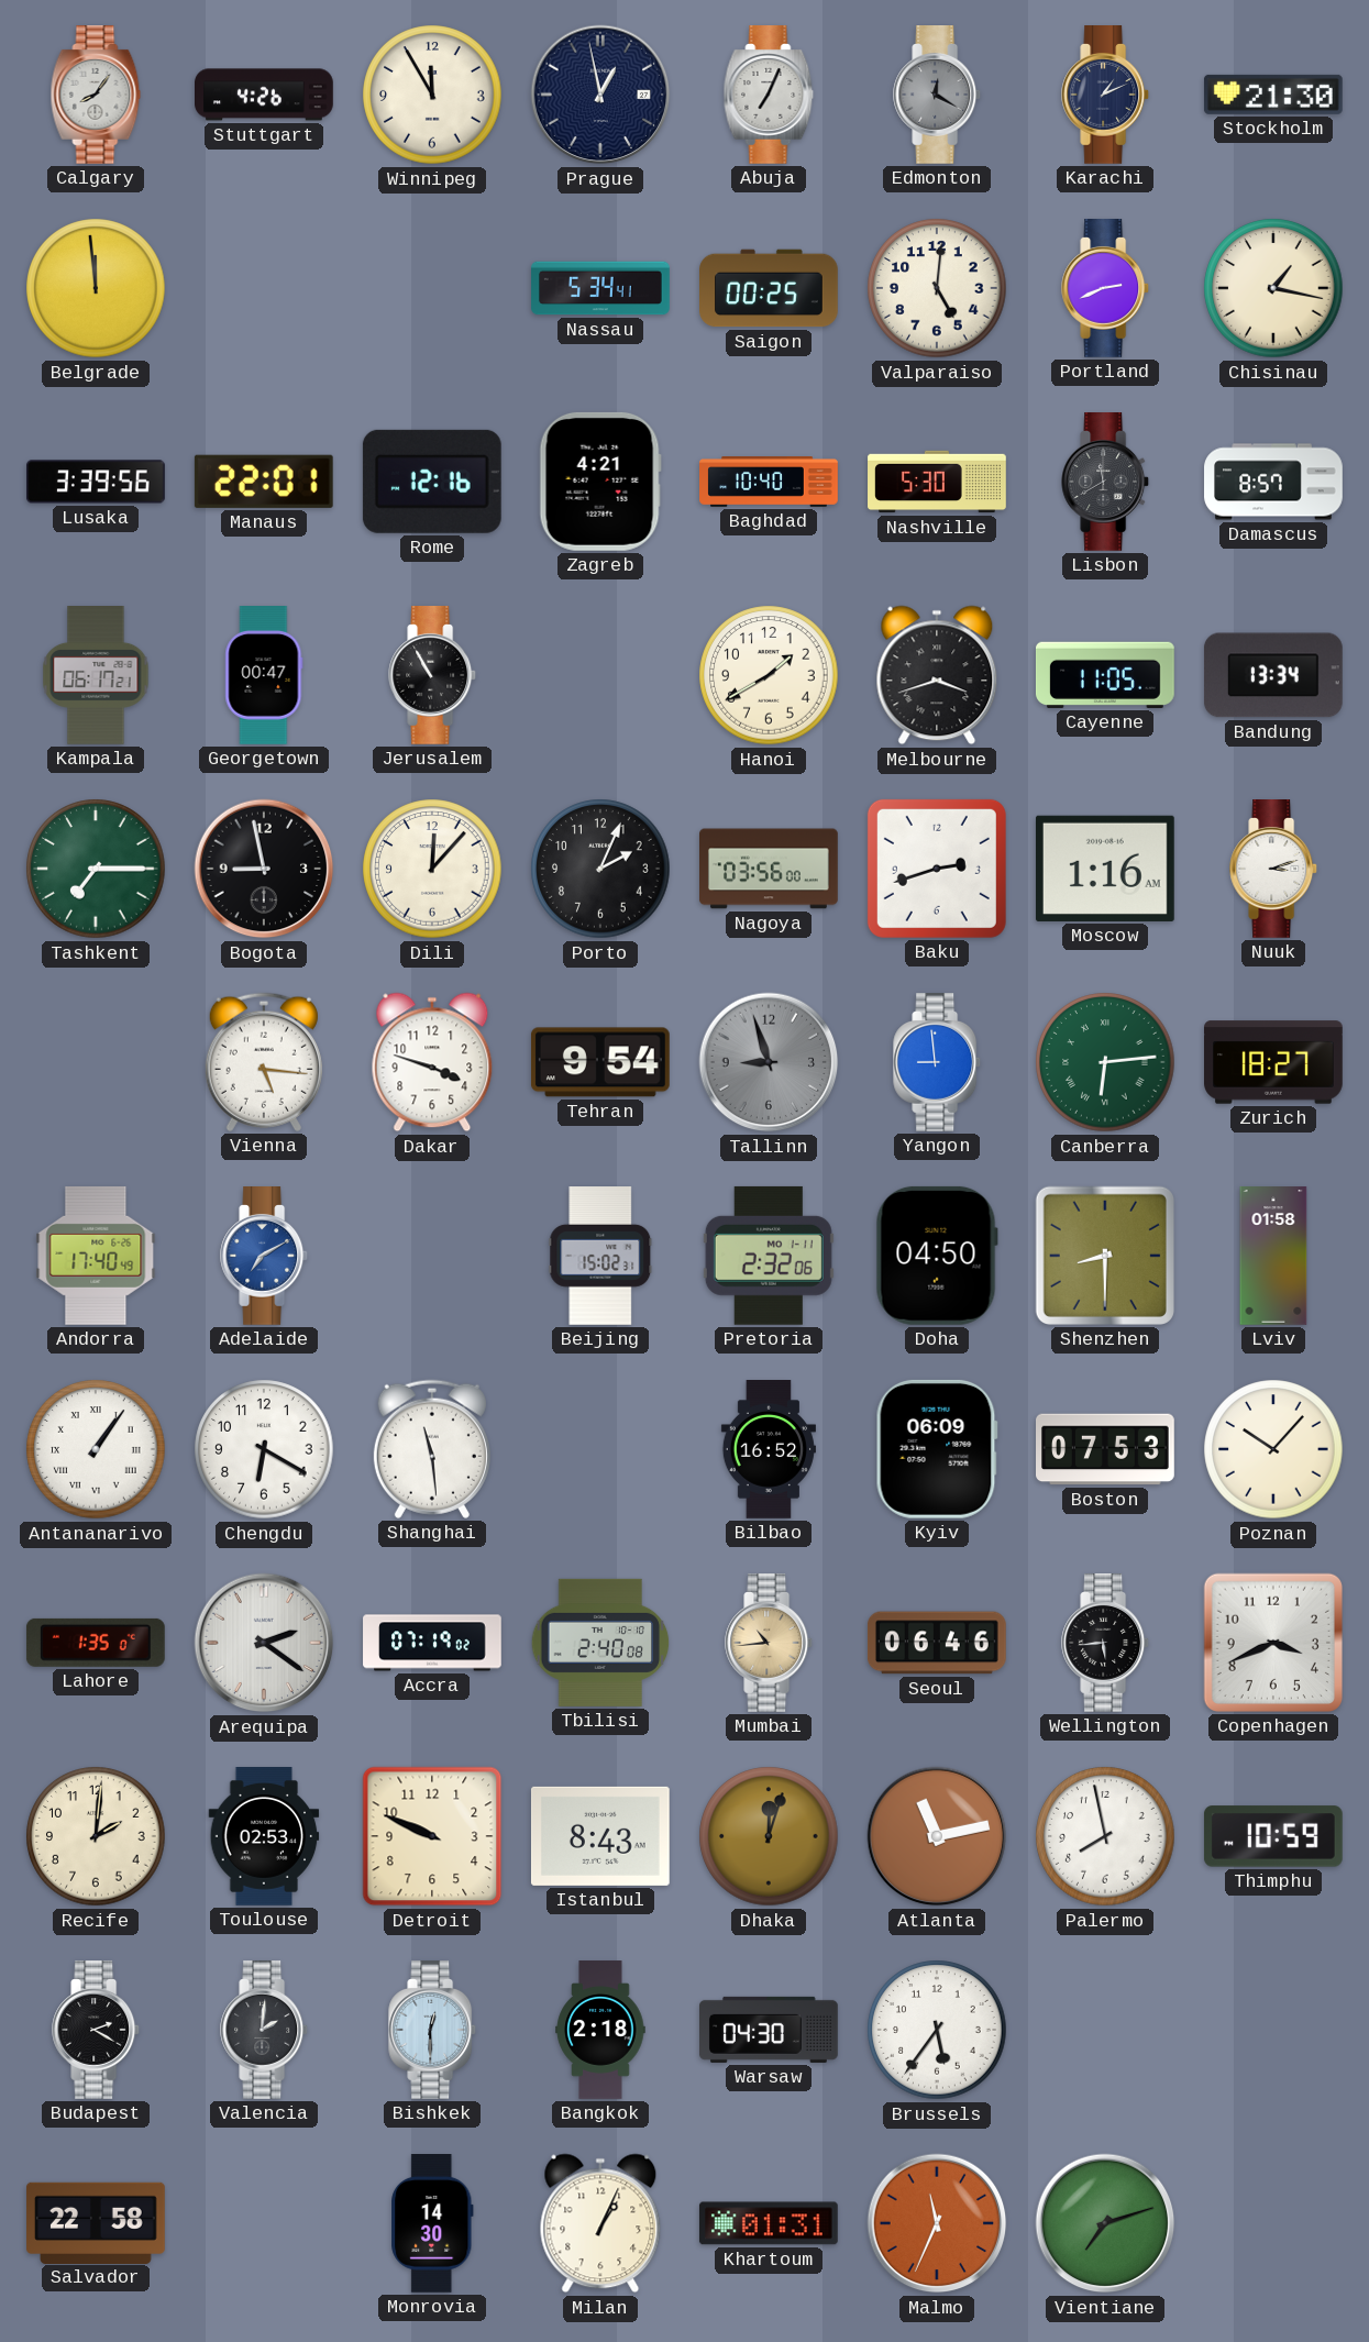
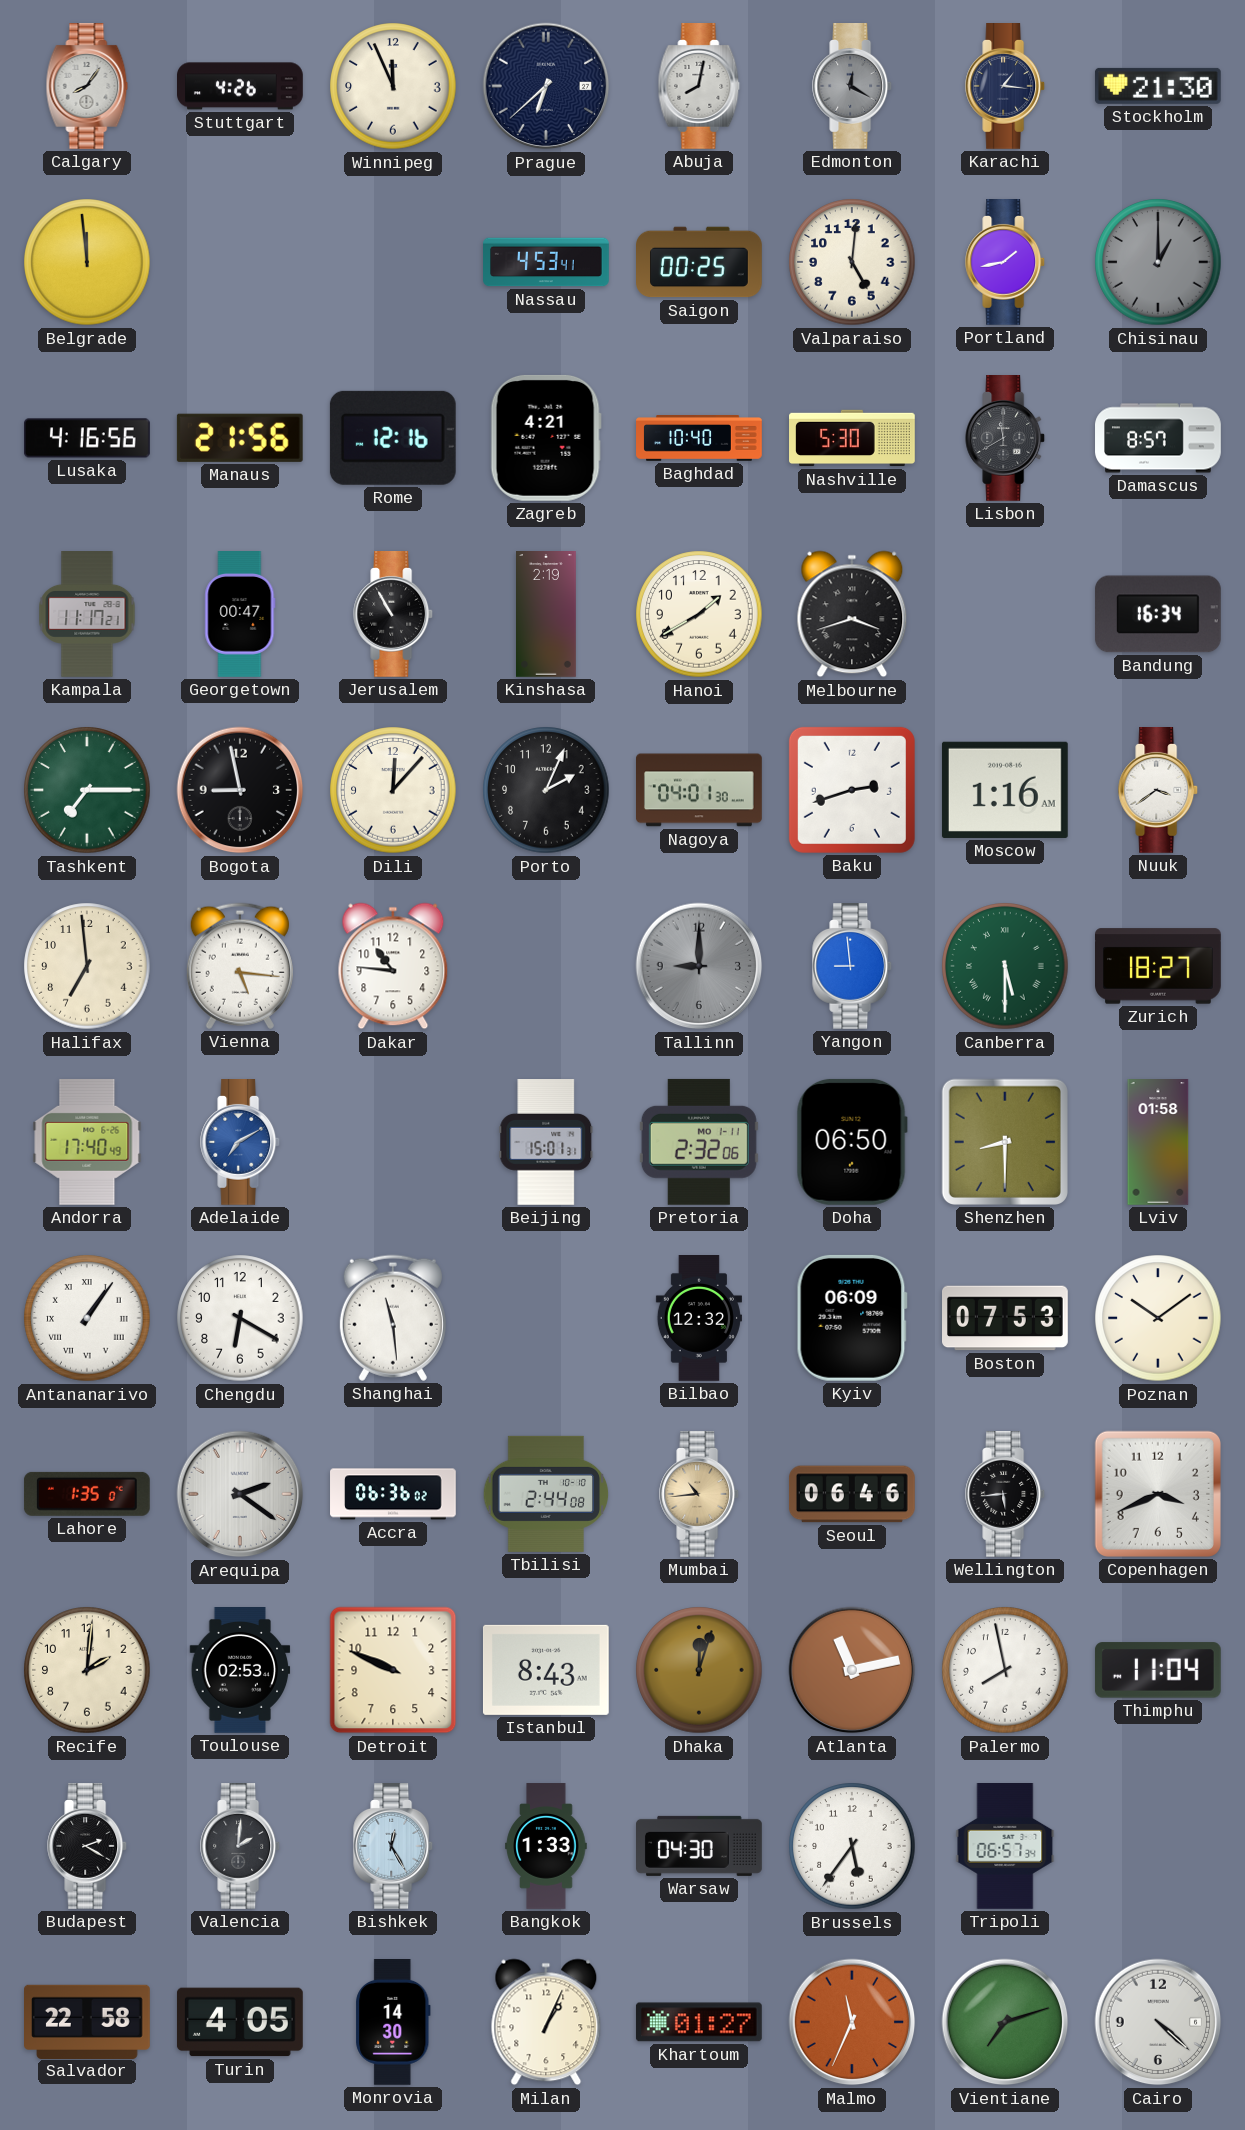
Winnipeg: 11:55 -> 11:56
Prague: 12:58 -> 6:38
Abuja: 7:04 -> 8:02
Karachi: 1:11 -> 1:16
Nassau: 5:34 -> 4:53
Portland: 2:41 -> 1:43
Chisinau: 1:17 -> 1:00
Chisinau dial: cream -> grey
Lusaka: 3:39 -> 4:16
Manaus: 22:01 -> 21:56
Kampala: 06:17 -> 11:17
Kinshasa: none -> 2:19
Cayenne: 11:05 -> none
Bandung: 13:34 -> 16:34
Nagoya: 03:56 -> 04:01
Nuuk: 3:12 -> 3:39
Halifax: none -> 6:59
Dakar: 3:48 -> 10:46
Tehran: 9:54 -> none
Tallinn: 8:57 -> 9:00
Canberra: 6:14 -> 5:30
Beijing: 15:02 -> 15:01
Doha: 04:50 -> 06:50
Bilbao: 16:52 -> 12:32
Poznan: 10:07 -> 10:09
Accra: 07:19 -> 06:36
Tbilisi: 2:40 -> 2:44
Thimphu: 10:59 -> 11:04
Bishkek: 12:30 -> 12:25
Bangkok: 2:18 -> 1:33
Tripoli: none -> 06:57
Turin: none -> 4:05
Khartoum: 01:31 -> 01:27
Cairo: none -> 4:22
